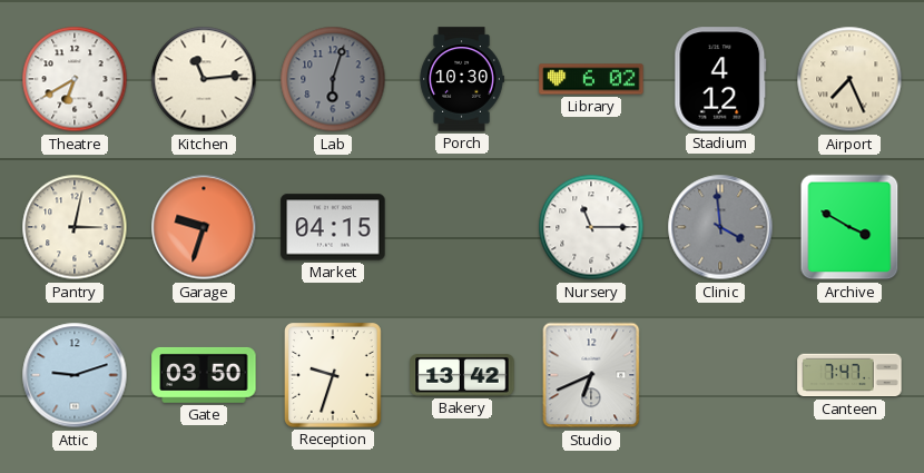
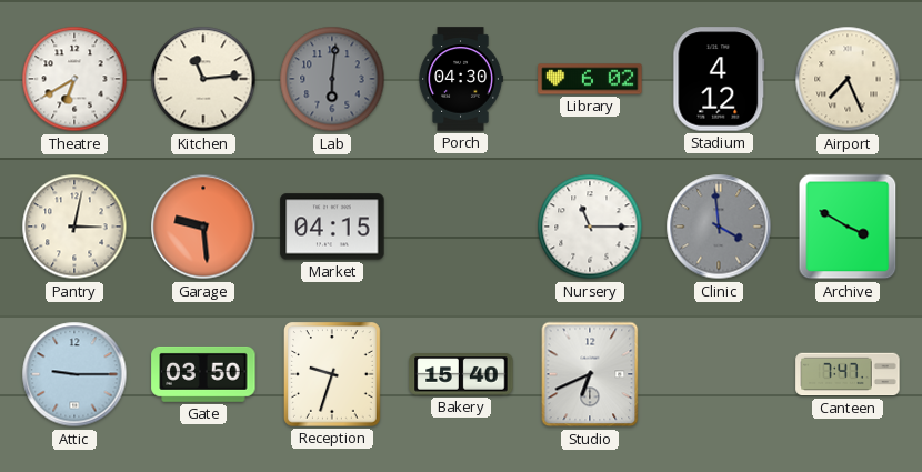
Lab: 6:03 -> 6:01
Porch: 10:30 -> 04:30
Garage: 9:33 -> 9:29
Attic: 9:12 -> 9:15
Bakery: 13:42 -> 15:40
